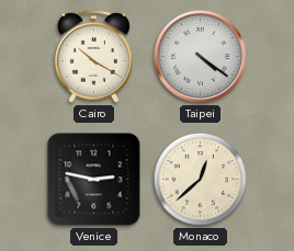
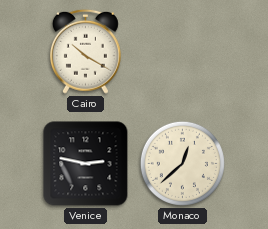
Taipei: 4:21 -> none
